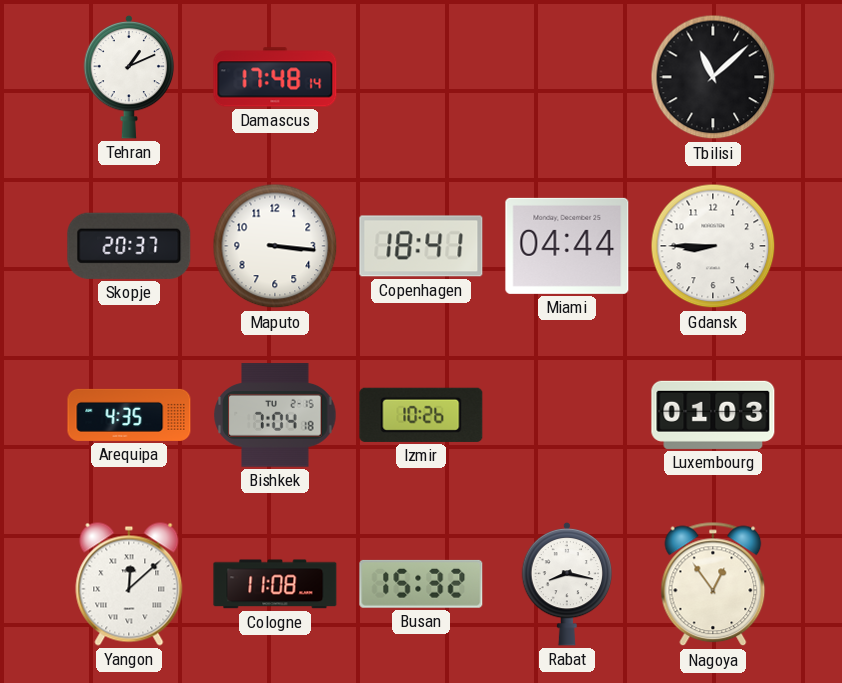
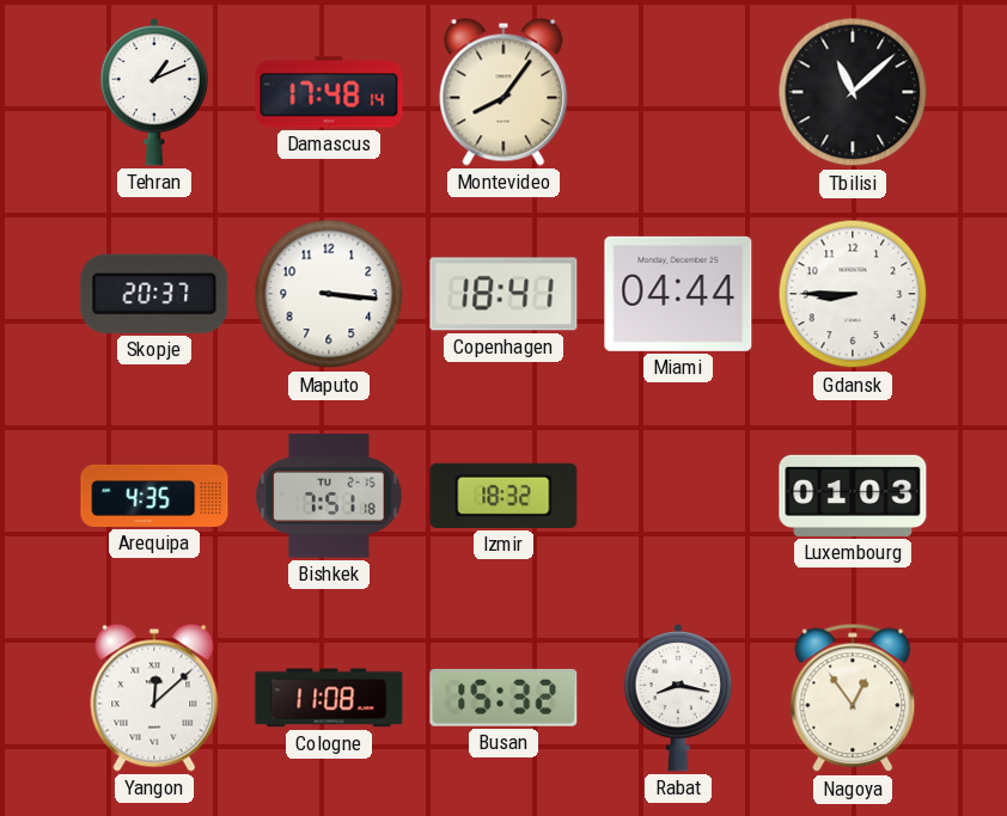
Montevideo: none -> 8:06
Bishkek: 7:04 -> 7:51
Izmir: 10:26 -> 18:32
